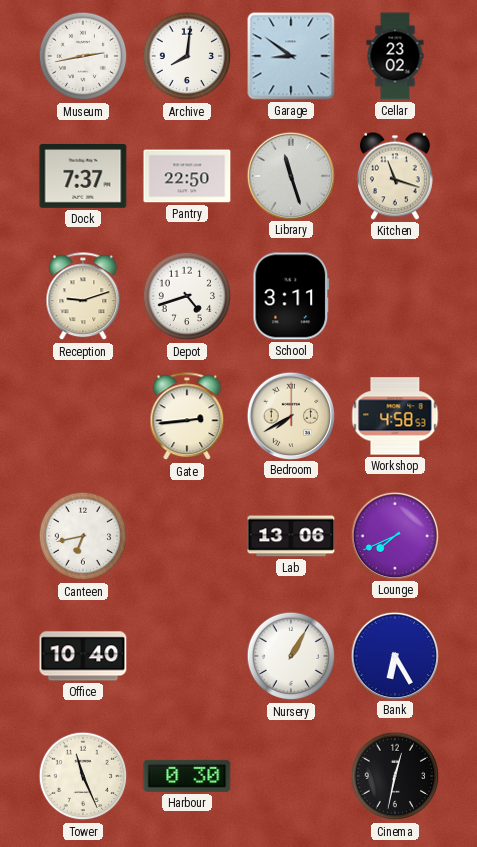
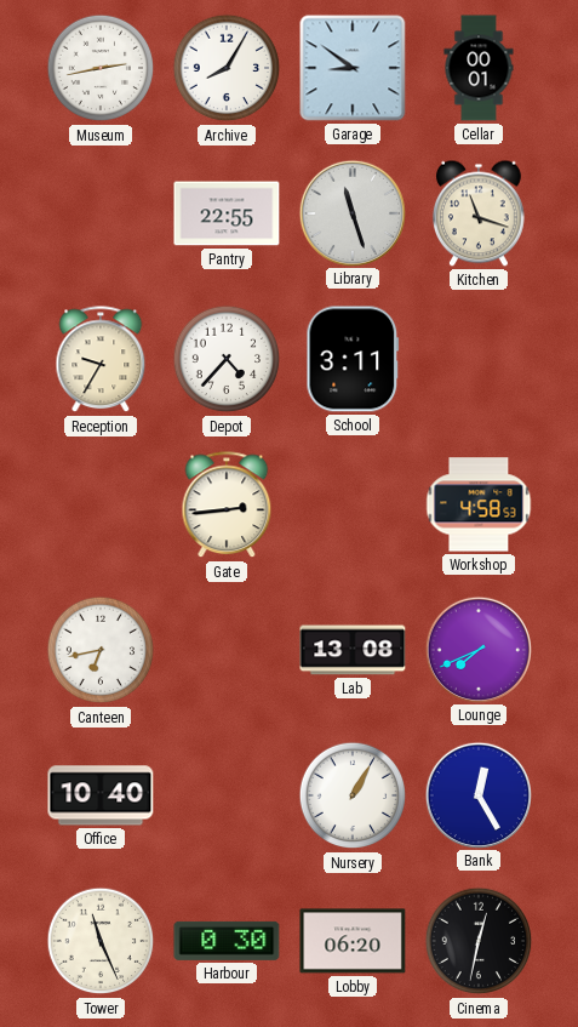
Archive: 8:01 -> 8:05
Cellar: 23:02 -> 00:01
Dock: 7:37 -> none
Pantry: 22:50 -> 22:55
Reception: 9:12 -> 9:35
Depot: 4:42 -> 4:37
Bedroom: 7:40 -> none
Lab: 13:06 -> 13:08
Bank: 6:25 -> 12:25
Lobby: none -> 06:20
